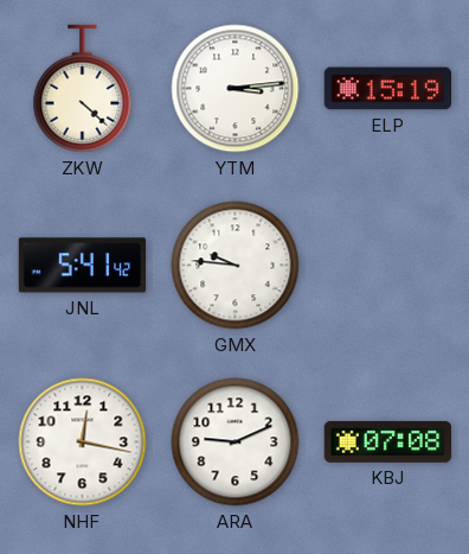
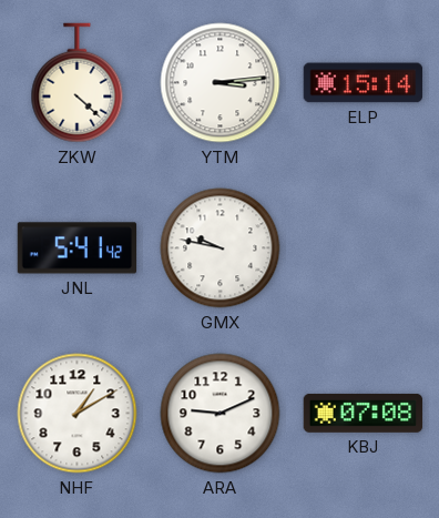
ELP: 15:19 -> 15:14
GMX: 9:46 -> 9:47
NHF: 12:17 -> 1:10
